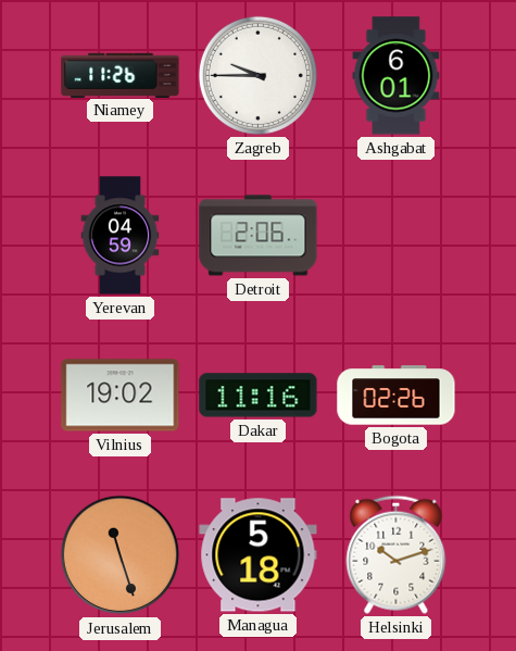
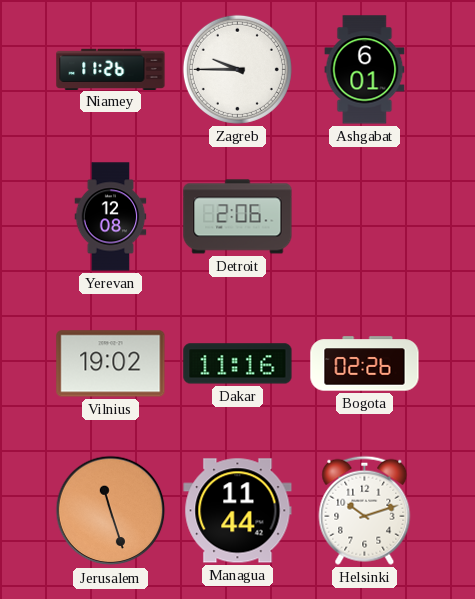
Yerevan: 04:59 -> 12:08
Managua: 5:18 -> 11:44
